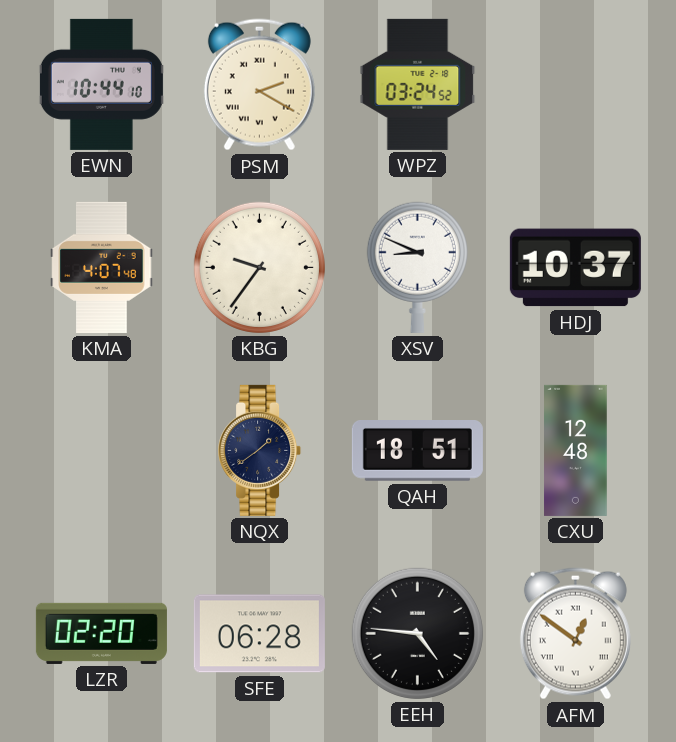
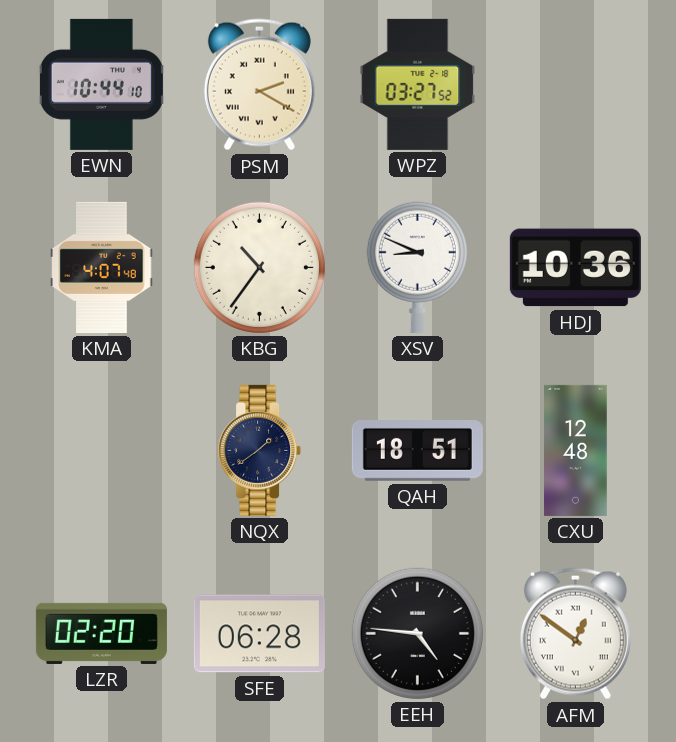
WPZ: 03:24 -> 03:27
KBG: 9:36 -> 10:36
HDJ: 10:37 -> 10:36
